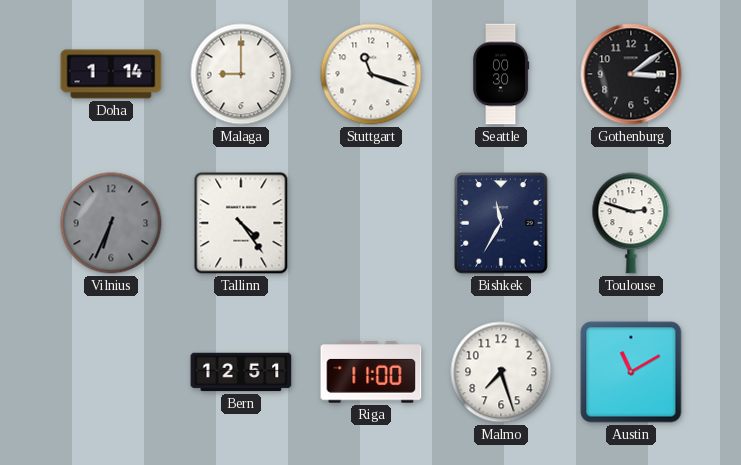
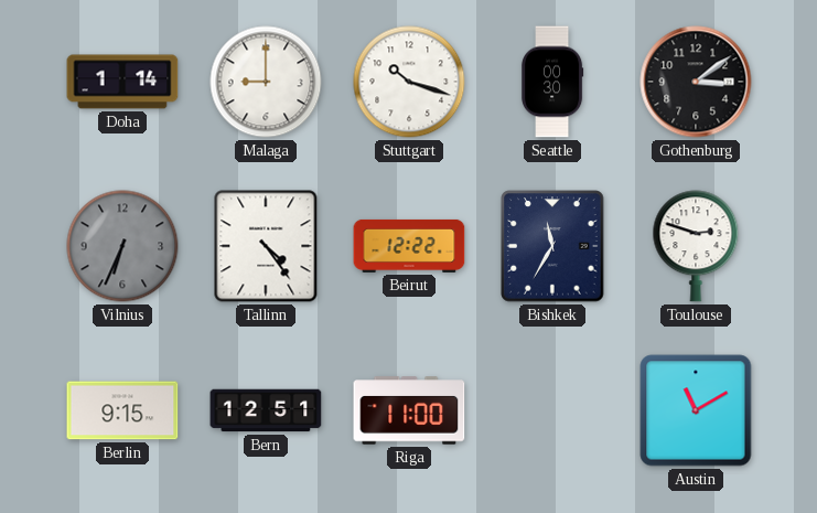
Stuttgart: 11:18 -> 10:18
Beirut: none -> 12:22
Berlin: none -> 9:15
Malmo: 7:27 -> none
